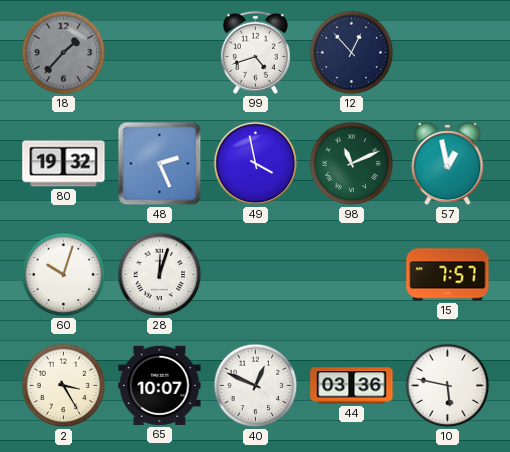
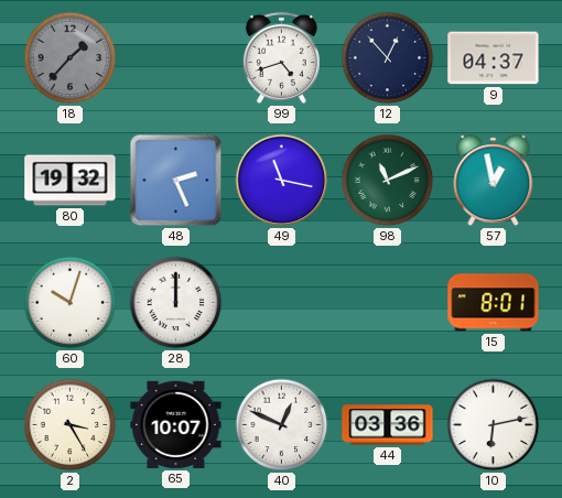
9: none -> 04:37
49: 3:58 -> 11:17
28: 12:03 -> 12:00
15: 7:57 -> 8:01
10: 5:47 -> 6:13
